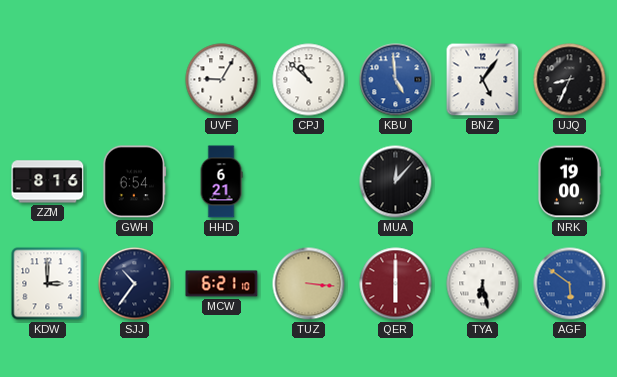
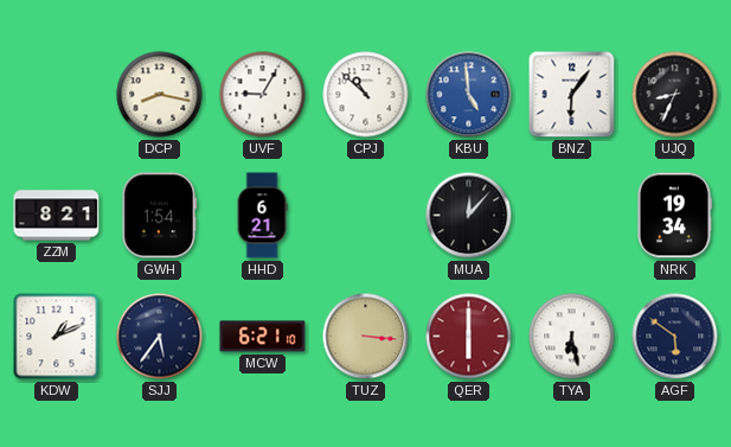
DCP: none -> 8:17
BNZ: 5:06 -> 6:06
ZZM: 8:16 -> 8:21
GWH: 6:54 -> 1:54
NRK: 19:00 -> 19:34
KDW: 3:00 -> 1:11
SJJ: 10:36 -> 5:36
AGF dial: blue -> navy
